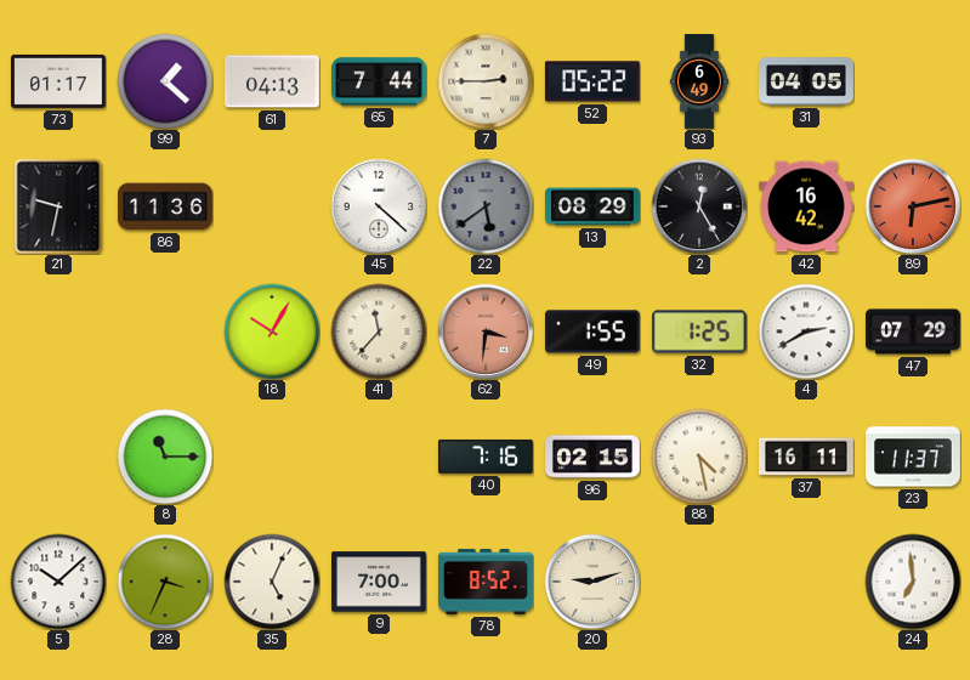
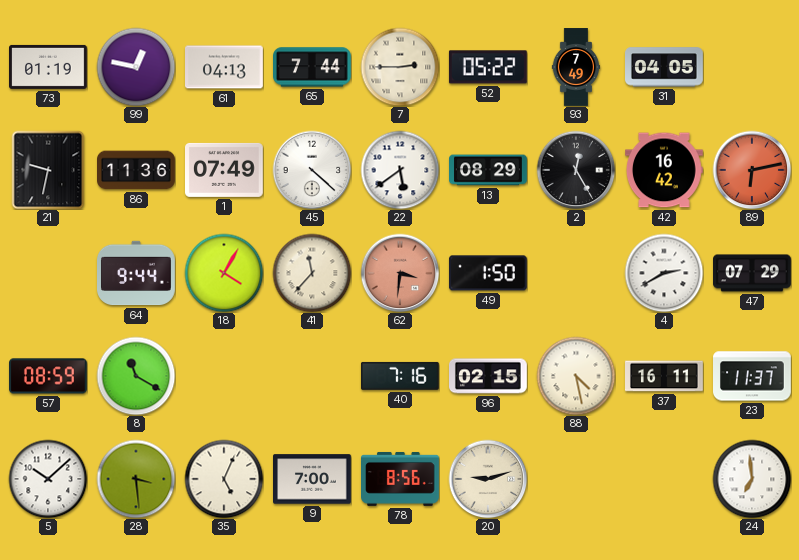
73: 01:17 -> 01:19
99: 1:22 -> 12:47
93: 6:49 -> 7:49
1: none -> 07:49
22 dial: grey -> white
64: none -> 9:44
18: 10:05 -> 4:05
49: 1:55 -> 1:50
32: 1:25 -> none
57: none -> 08:59
8: 11:15 -> 11:20
28: 3:34 -> 3:29
78: 8:52 -> 8:56
